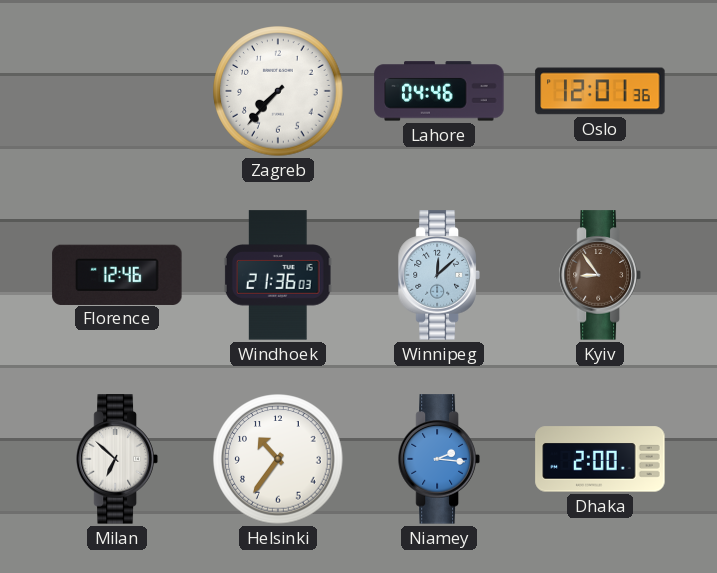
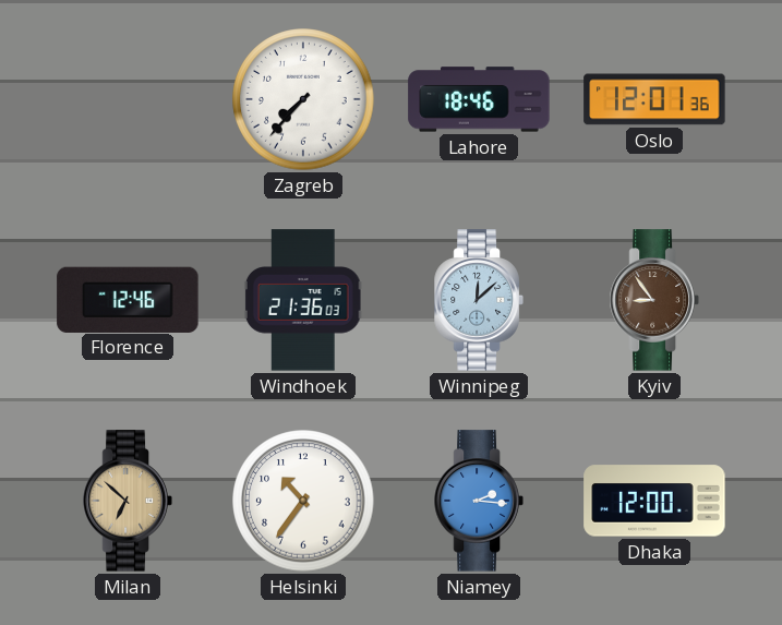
Lahore: 04:46 -> 18:46
Milan dial: white -> champagne
Dhaka: 2:00 -> 12:00
